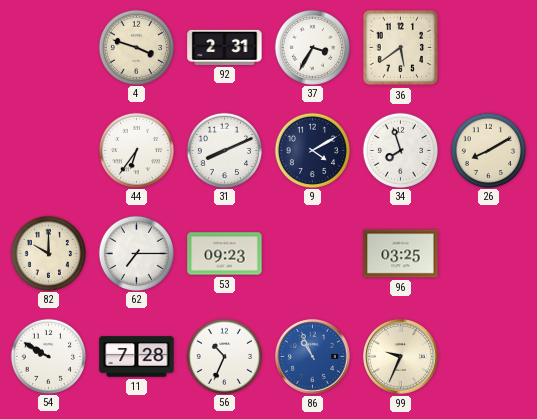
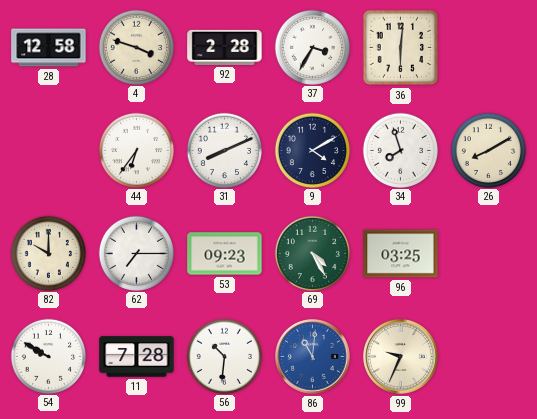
28: none -> 12:58
92: 2:31 -> 2:28
36: 5:39 -> 6:01
69: none -> 4:25
56: 10:34 -> 10:31
86: 10:56 -> 11:01
